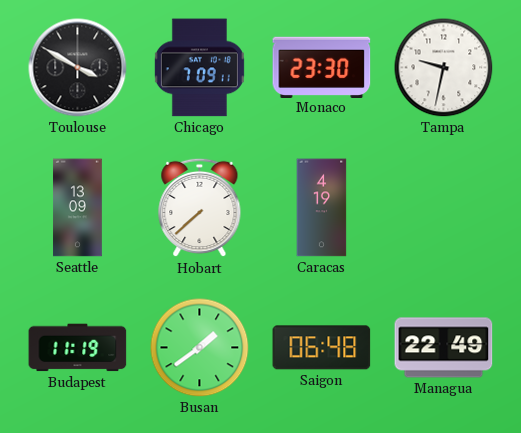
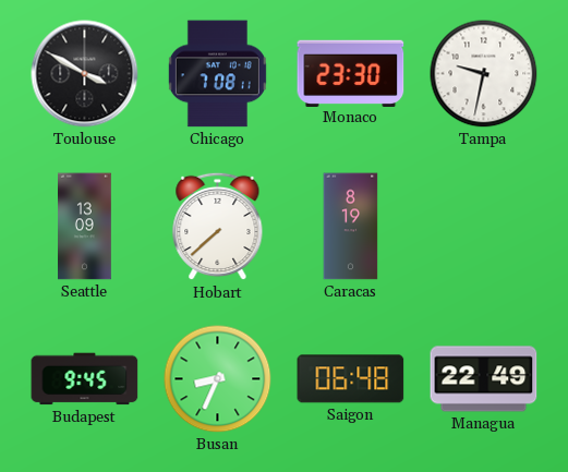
Chicago: 7:09 -> 7:08
Caracas: 4:19 -> 8:19
Budapest: 11:19 -> 9:45
Busan: 1:39 -> 8:34
